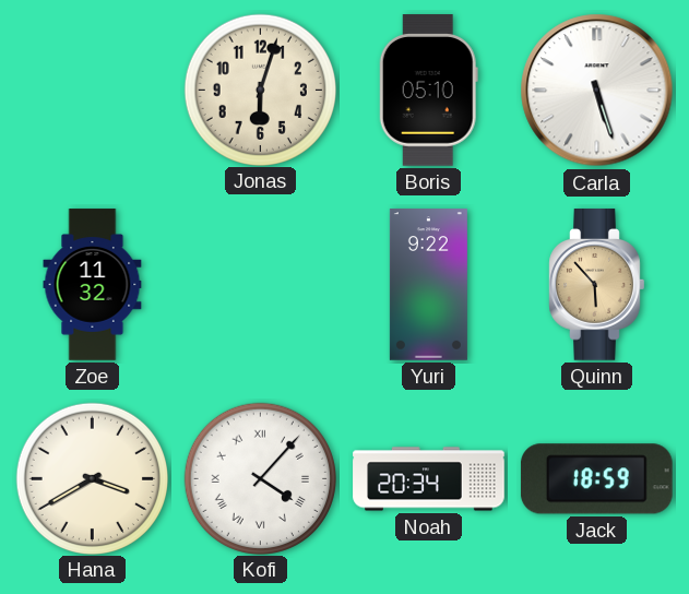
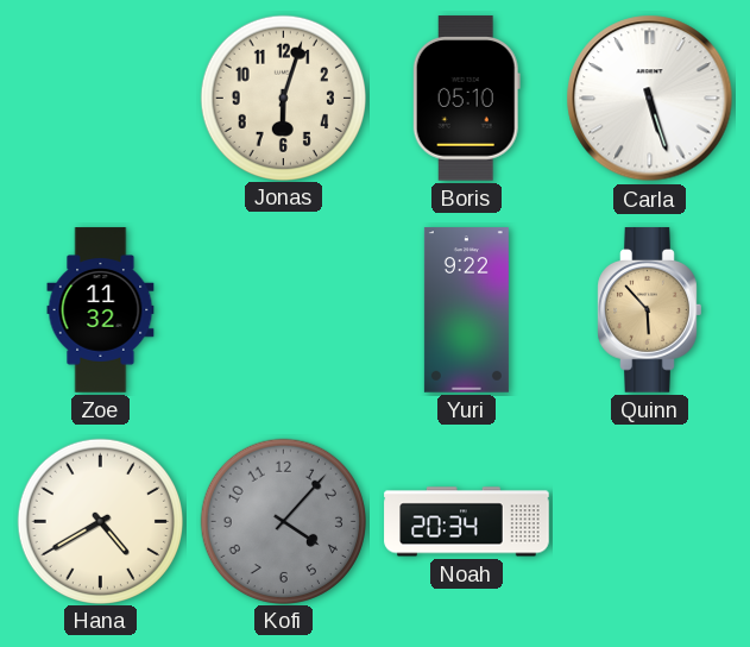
Hana: 3:40 -> 4:40
Kofi dial: white -> grey
Kofi numerals: Roman -> Arabic
Jack: 18:59 -> none
